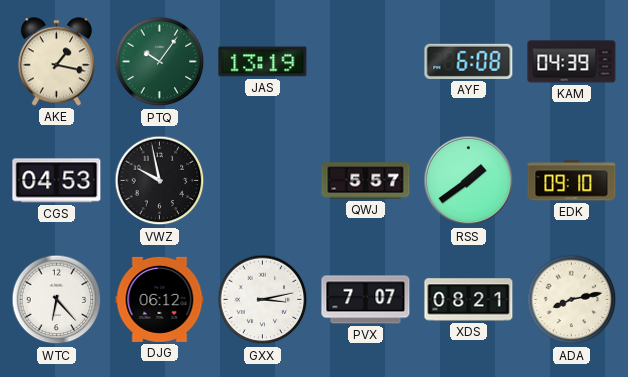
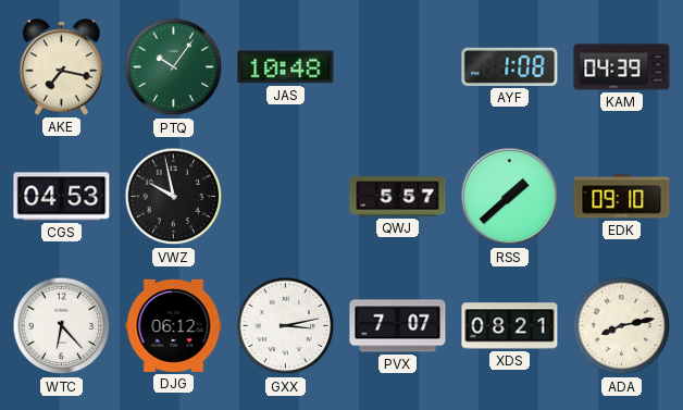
AKE: 1:17 -> 7:17
JAS: 13:19 -> 10:48
AYF: 6:08 -> 1:08
RSS: 1:39 -> 1:38
